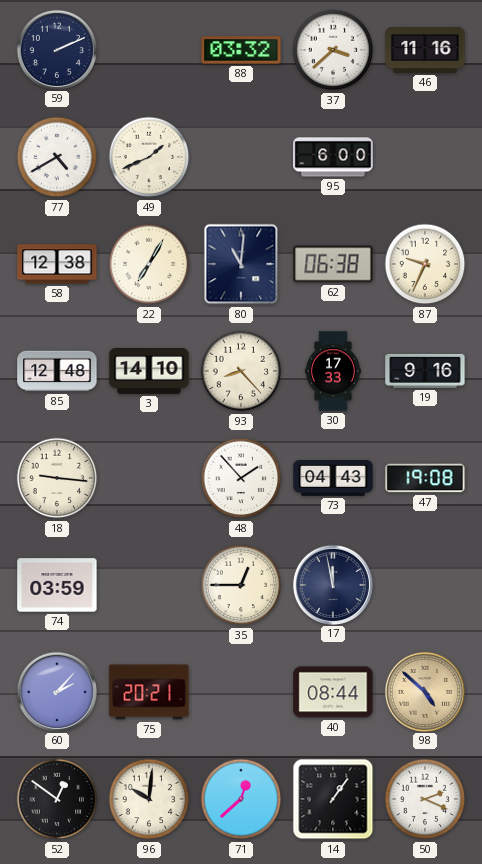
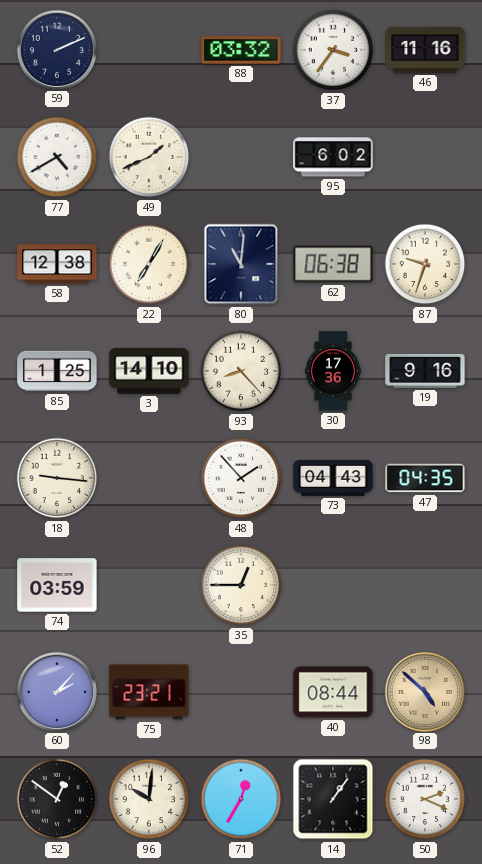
37: 3:38 -> 3:36
95: 6:00 -> 6:02
87: 9:34 -> 9:33
85: 12:48 -> 1:25
30: 17:33 -> 17:36
47: 19:08 -> 04:35
17: 11:58 -> none
75: 20:21 -> 23:21
71: 12:38 -> 12:35
